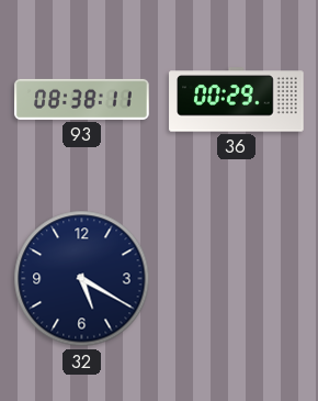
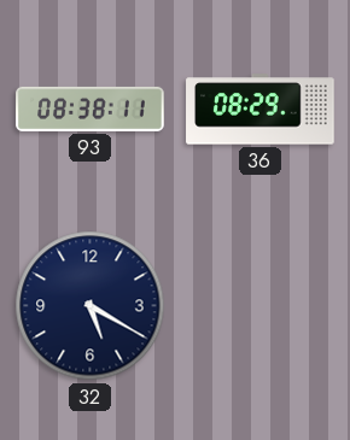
36: 00:29 -> 08:29
